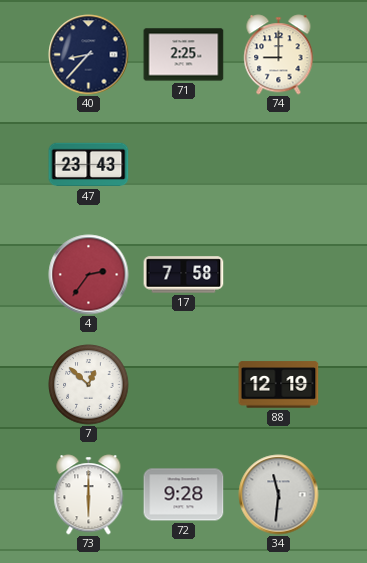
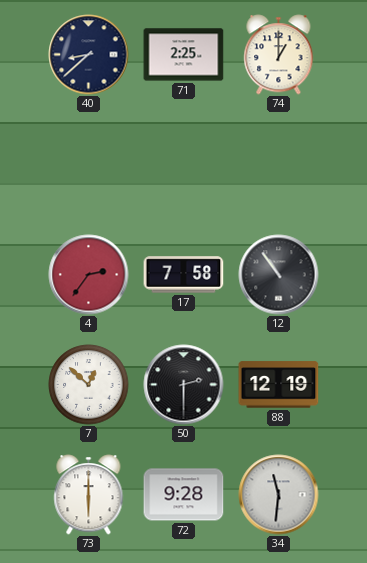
40: 8:37 -> 8:38
74: 9:00 -> 1:00
47: 23:43 -> none
12: none -> 10:54
50: none -> 2:30
